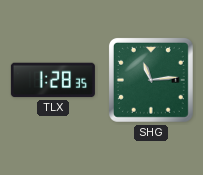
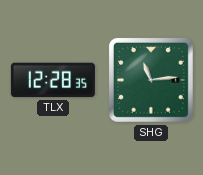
TLX: 1:28 -> 12:28
